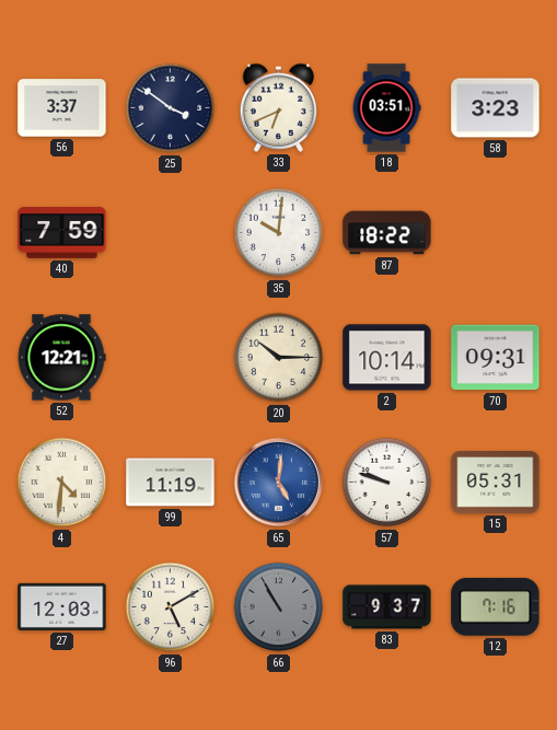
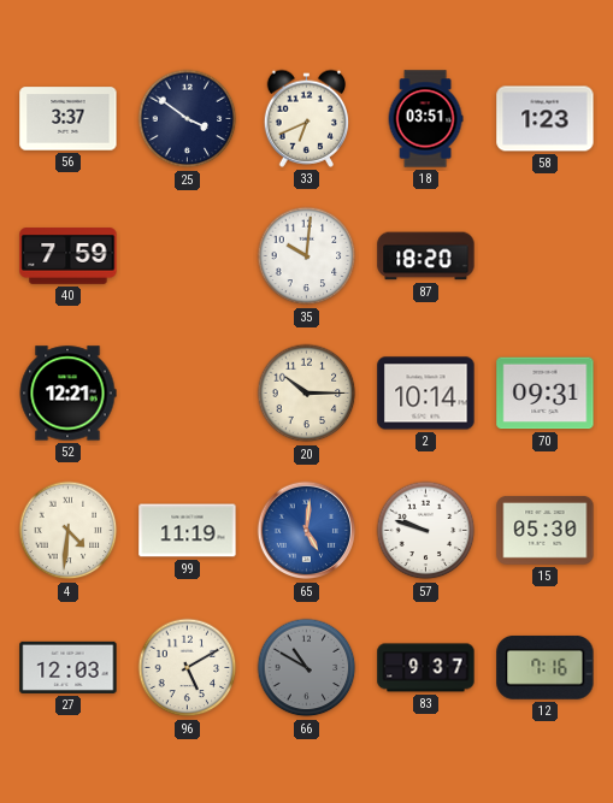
58: 3:23 -> 1:23
87: 18:22 -> 18:20
15: 05:31 -> 05:30
66: 10:55 -> 10:50
